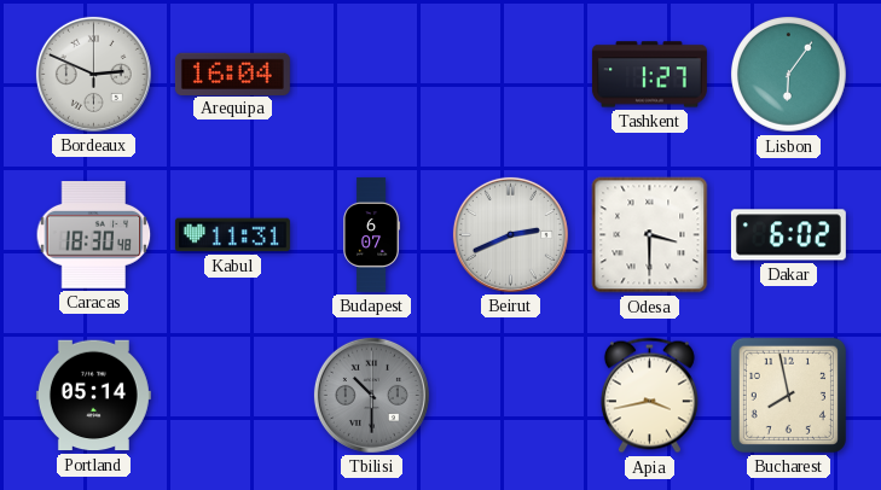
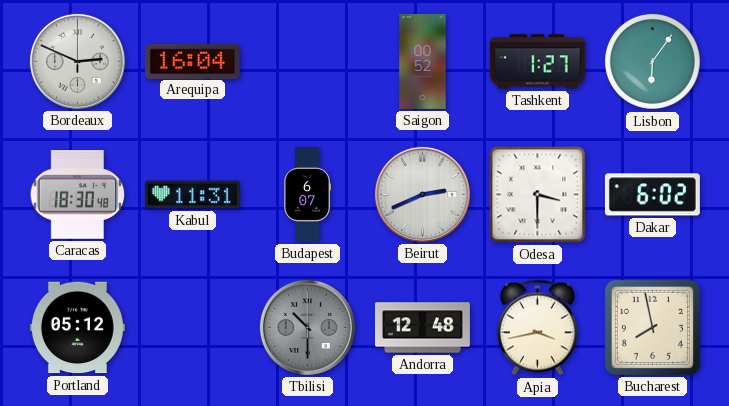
Saigon: none -> 00:52
Portland: 05:14 -> 05:12
Andorra: none -> 12:48
